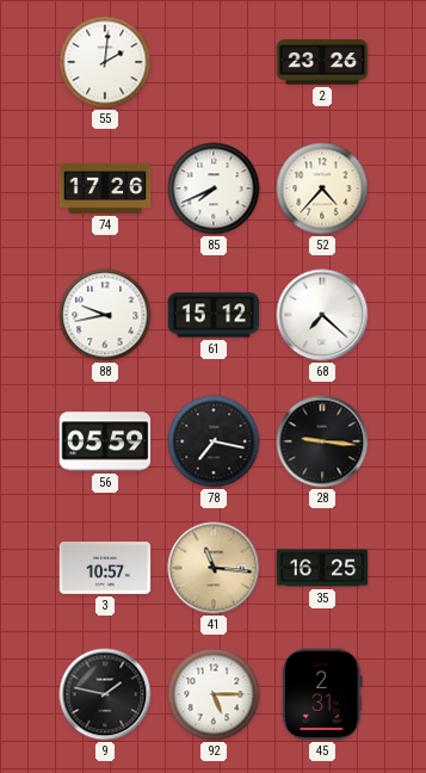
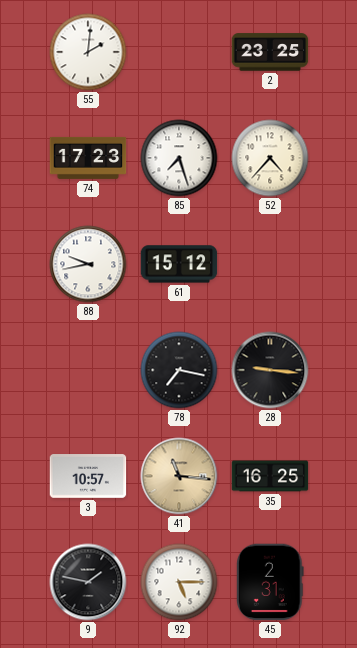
2: 23:26 -> 23:25
74: 17:26 -> 17:23
85: 7:41 -> 7:27
68: 7:22 -> none
56: 05:59 -> none
